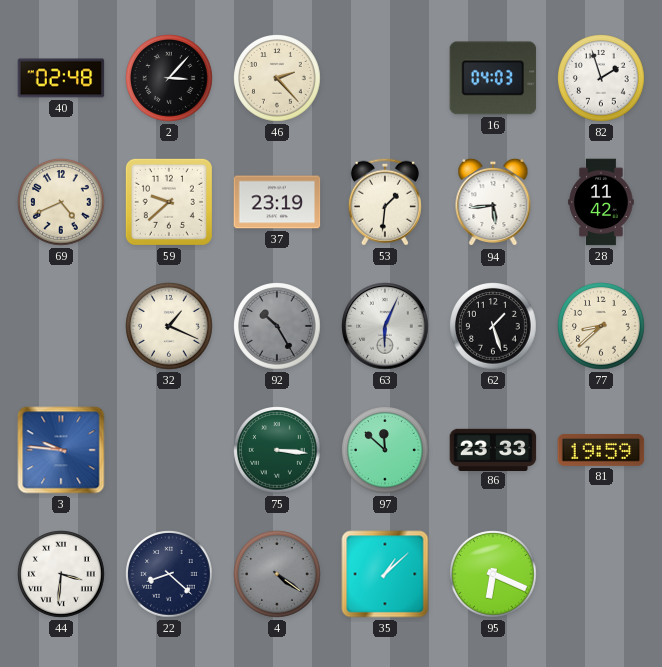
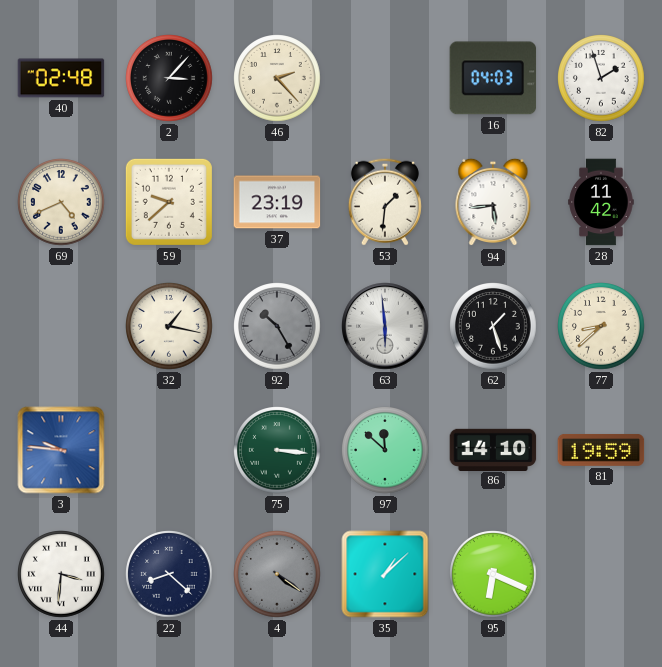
32: 1:19 -> 1:17
63: 6:04 -> 5:59
86: 23:33 -> 14:10
